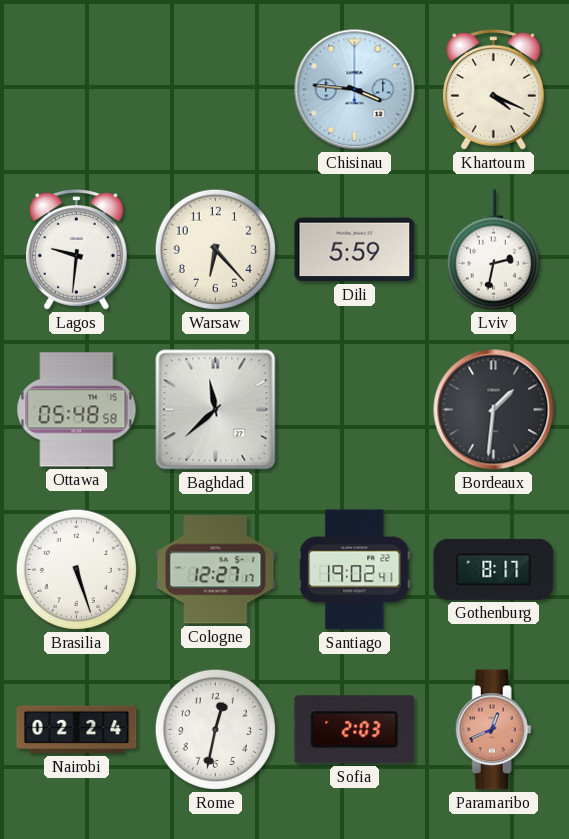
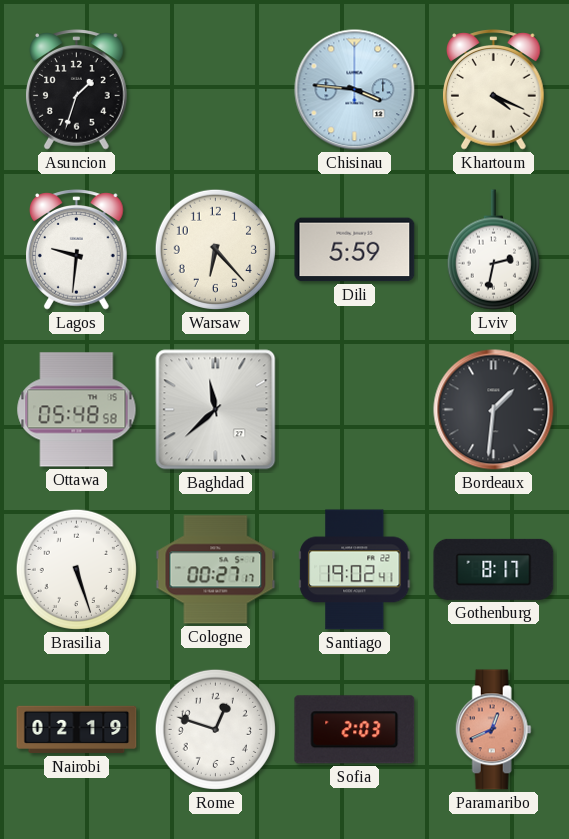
Asuncion: none -> 1:33
Cologne: 12:27 -> 00:27
Nairobi: 02:24 -> 02:19
Rome: 12:32 -> 12:48
